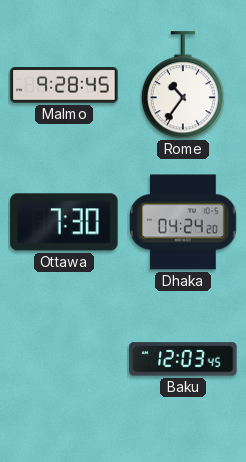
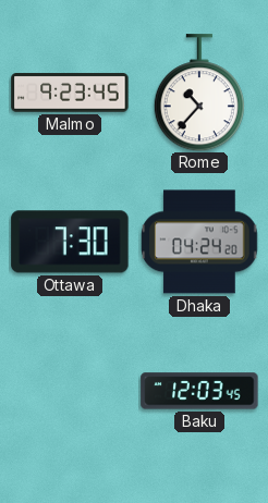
Malmo: 9:28 -> 9:23
Rome: 10:36 -> 10:37
